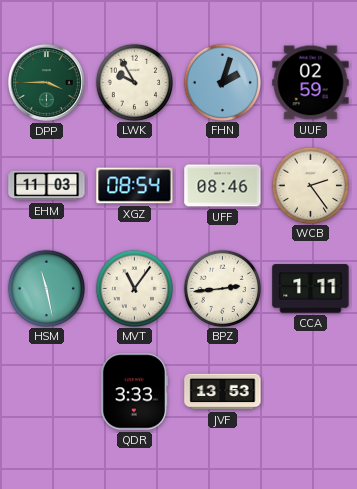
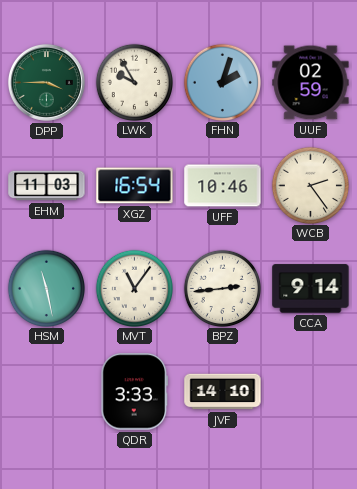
XGZ: 08:54 -> 16:54
UFF: 08:46 -> 10:46
CCA: 1:11 -> 9:14
JVF: 13:53 -> 14:10
